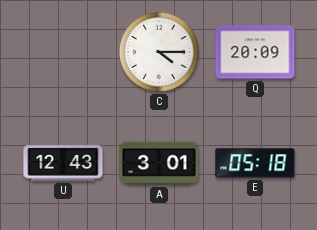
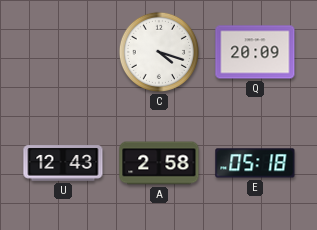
C: 4:15 -> 4:18
A: 3:01 -> 2:58
